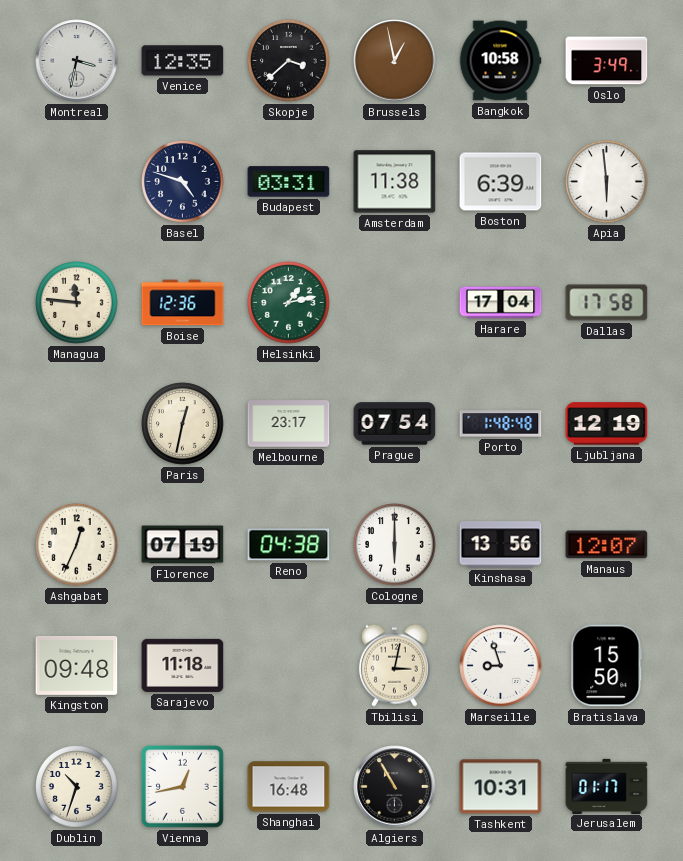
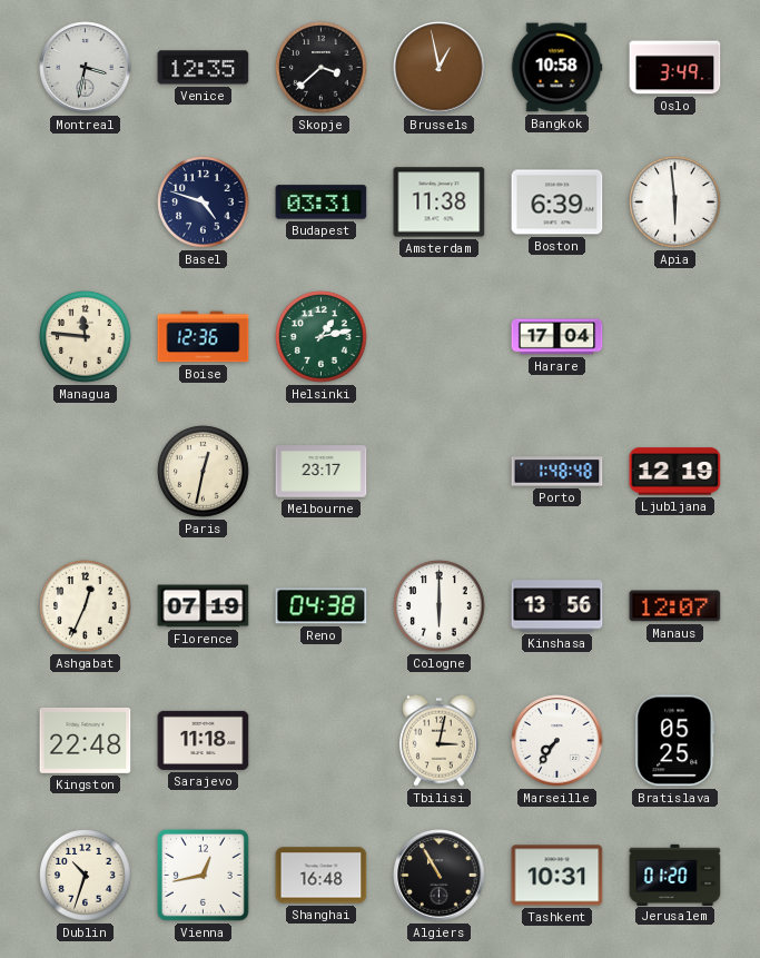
Dallas: 17:58 -> none
Prague: 07:54 -> none
Kingston: 09:48 -> 22:48
Marseille: 8:57 -> 7:36
Bratislava: 15:50 -> 05:25
Jerusalem: 01:17 -> 01:20
